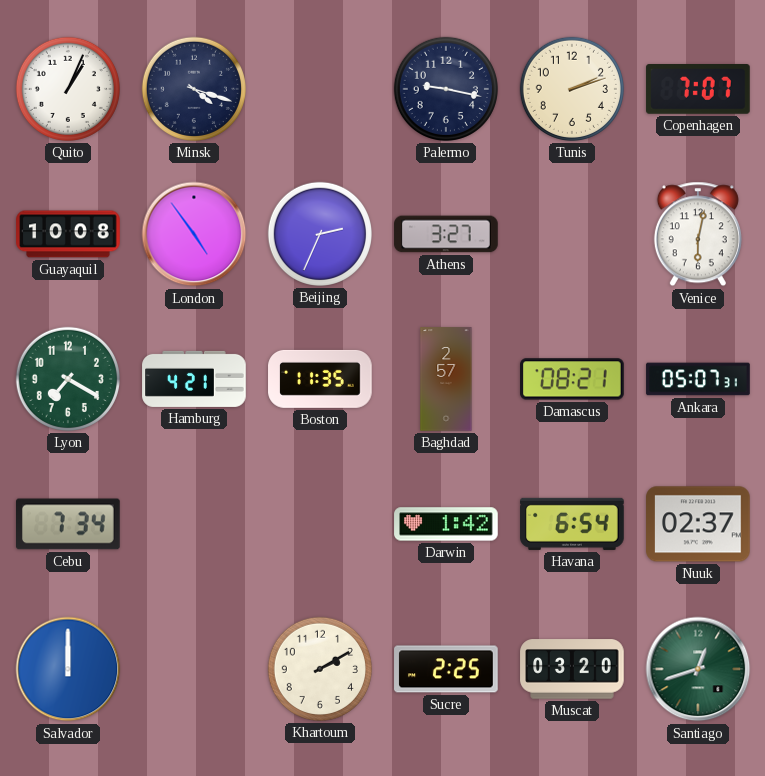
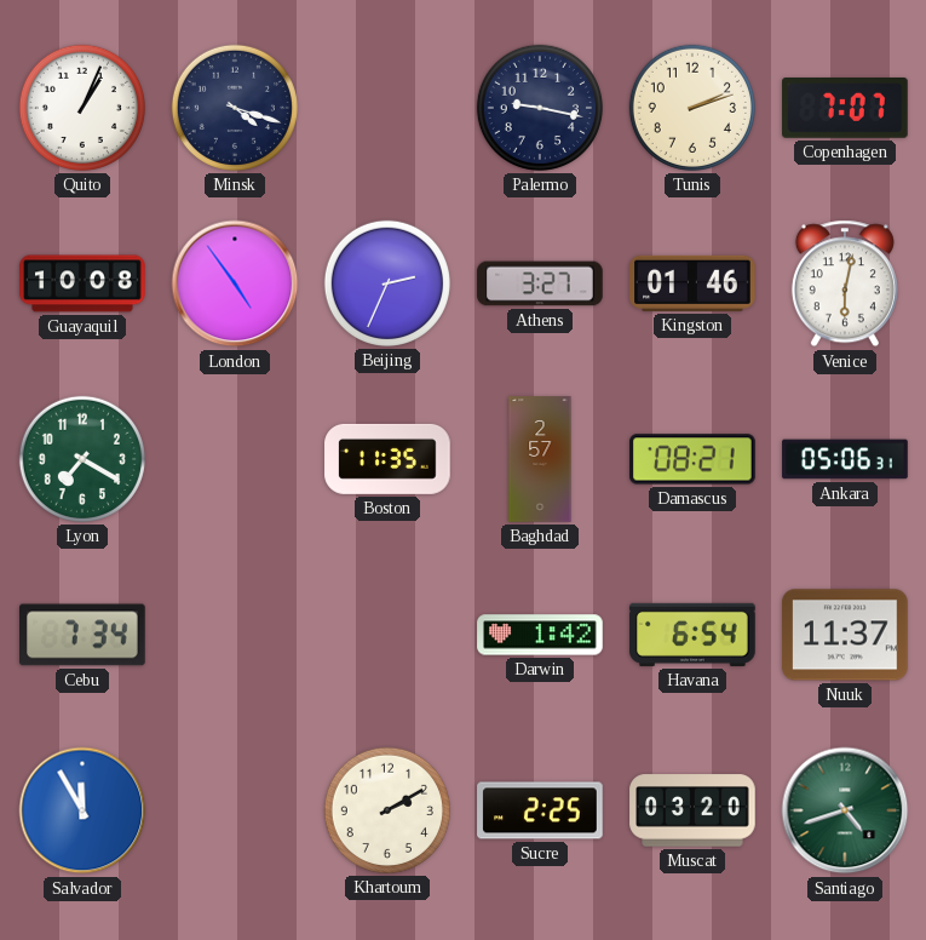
Kingston: none -> 01:46
Hamburg: 4:21 -> none
Ankara: 05:07 -> 05:06
Nuuk: 02:37 -> 11:37
Salvador: 12:00 -> 11:55
Santiago: 12:42 -> 4:42
